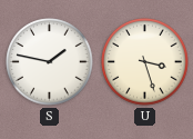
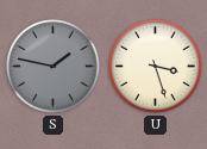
S dial: white -> grey
